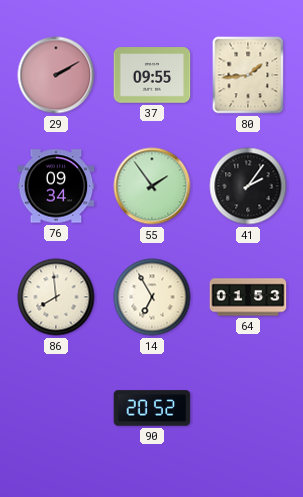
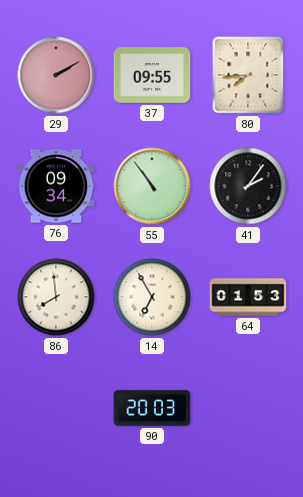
80: 1:44 -> 7:44
55: 1:54 -> 10:54
90: 20:52 -> 20:03
